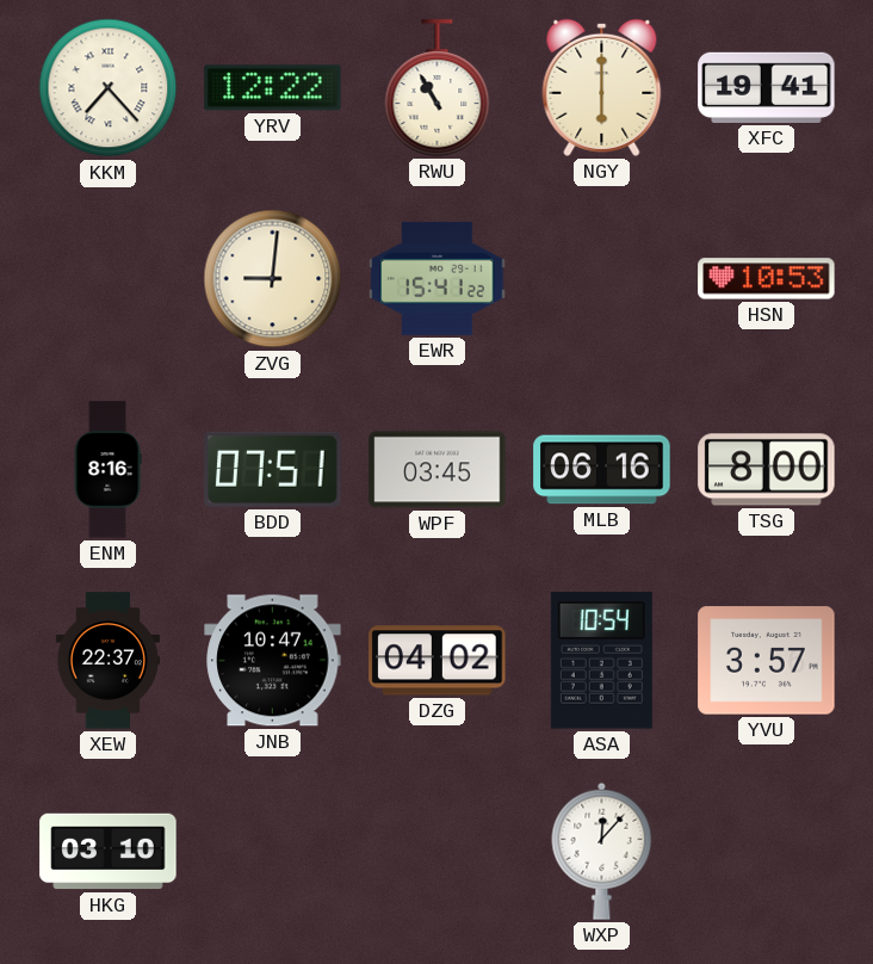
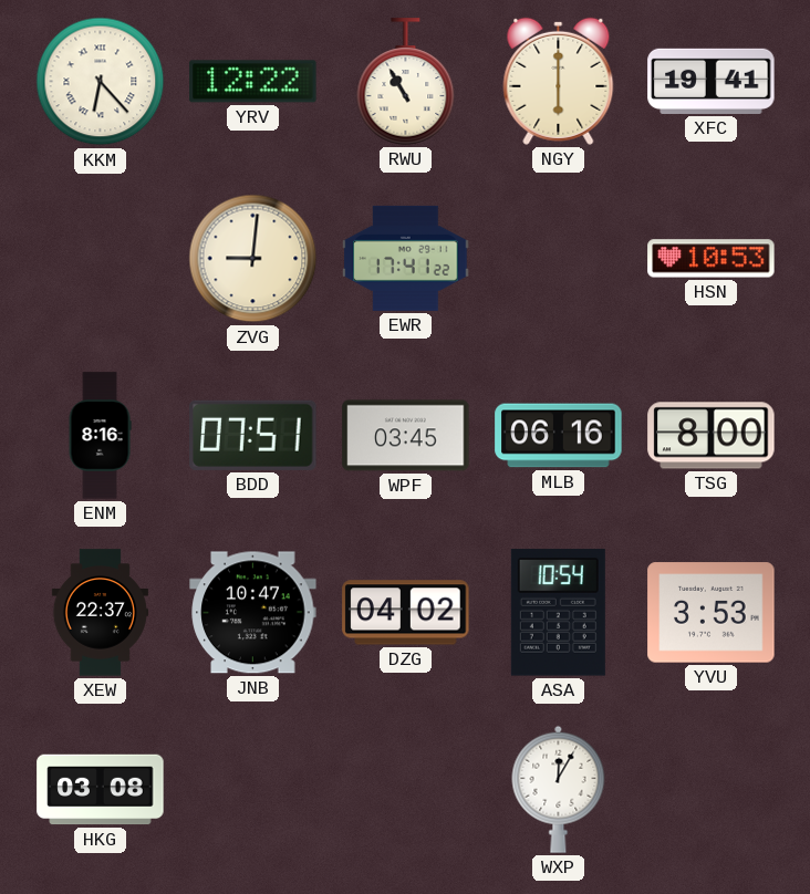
KKM: 7:23 -> 6:23
EWR: 15:41 -> 17:41
YVU: 3:57 -> 3:53
HKG: 03:10 -> 03:08
WXP: 12:07 -> 12:05
